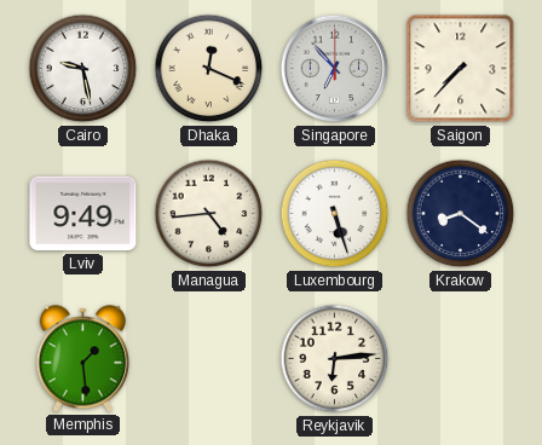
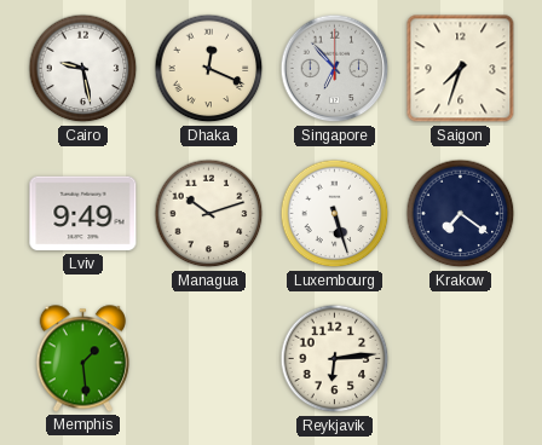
Saigon: 7:37 -> 7:33
Managua: 4:44 -> 10:12
Krakow: 8:21 -> 7:21
